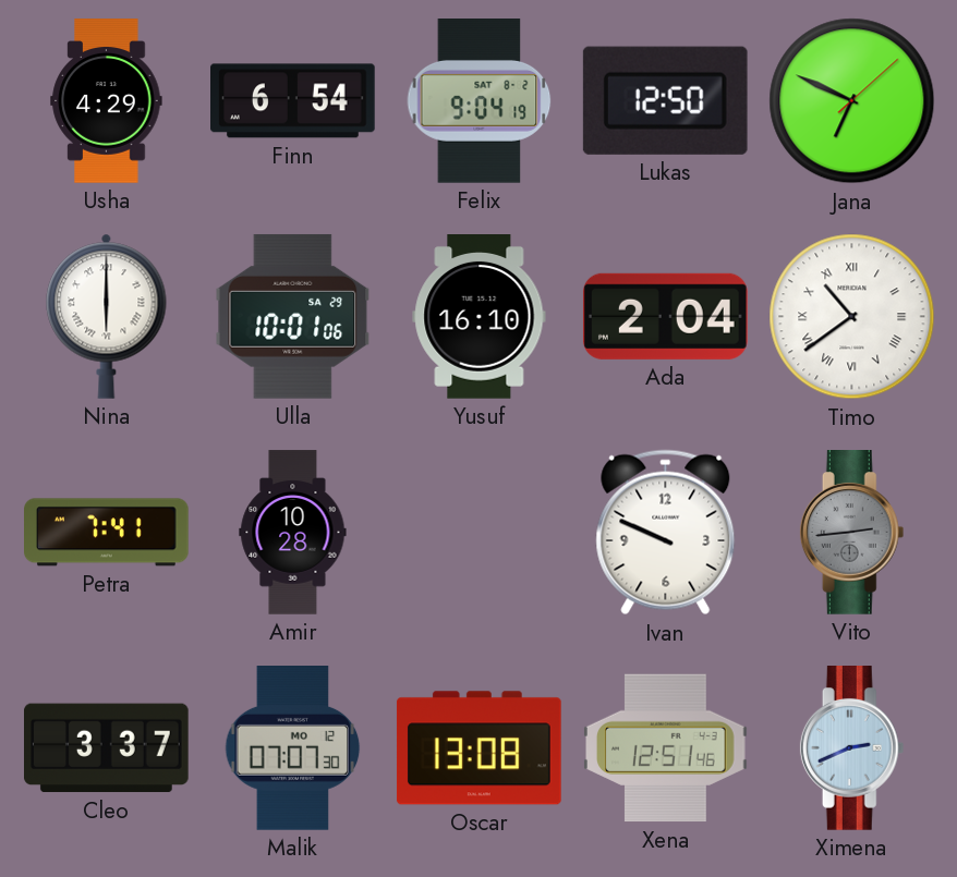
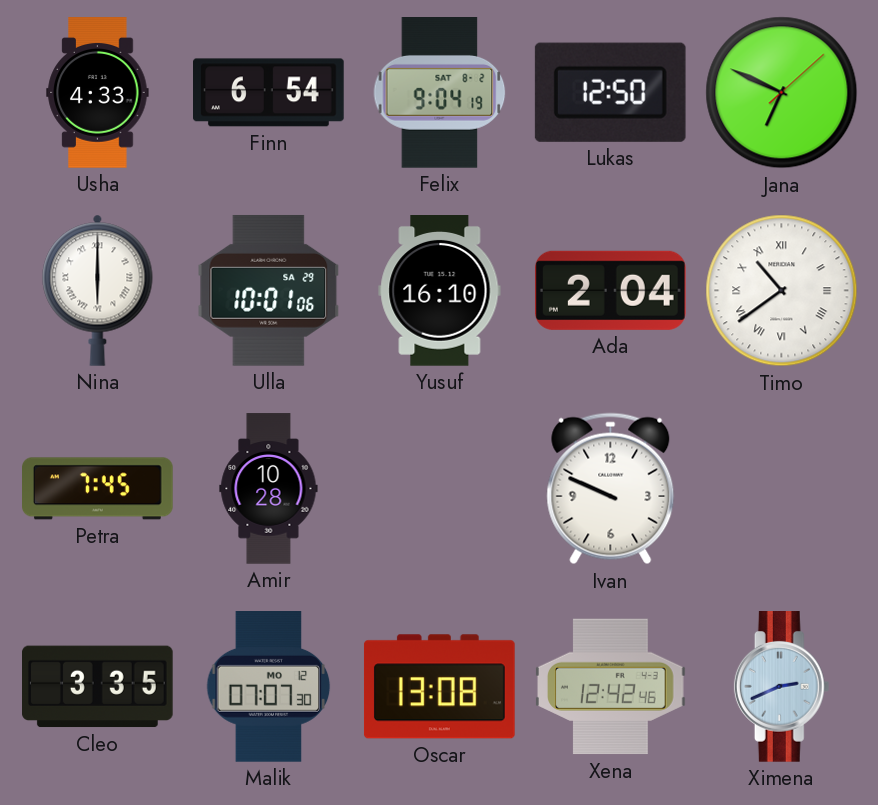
Usha: 4:29 -> 4:33
Petra: 7:41 -> 7:45
Vito: 2:44 -> none
Cleo: 3:37 -> 3:35
Xena: 12:51 -> 12:42
